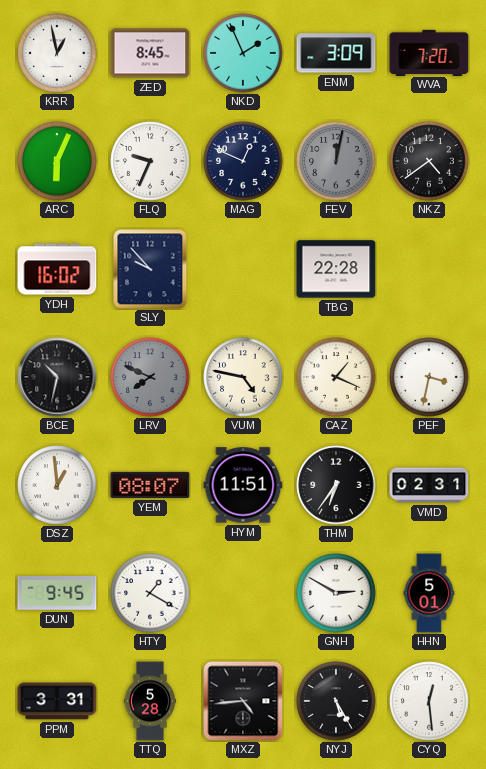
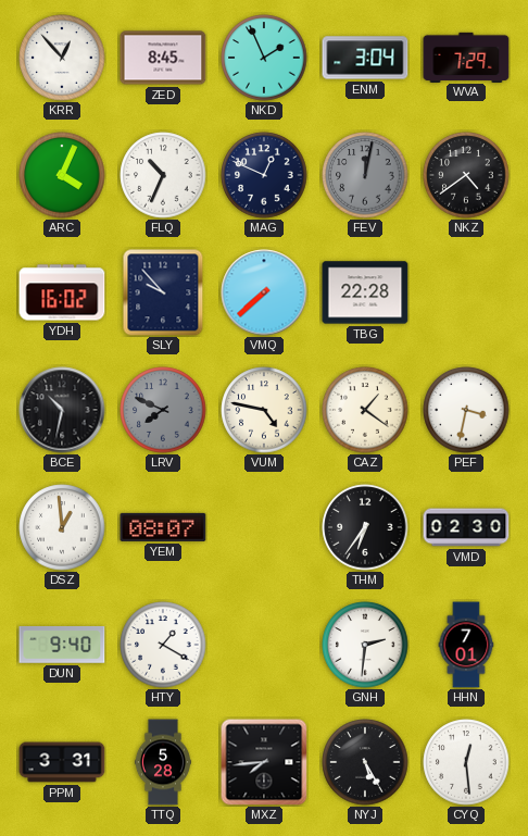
KRR: 12:58 -> 12:53
ENM: 3:09 -> 3:04
WVA: 7:20 -> 7:29
ARC: 6:04 -> 4:04
FLQ: 9:34 -> 10:34
VMQ: none -> 7:38
CAZ: 1:19 -> 1:21
HYM: 11:51 -> none
VMD: 02:31 -> 02:30
DUN: 9:45 -> 9:40
GNH: 2:50 -> 2:31
HHN: 5:01 -> 7:01
MXZ: 4:44 -> 7:44
